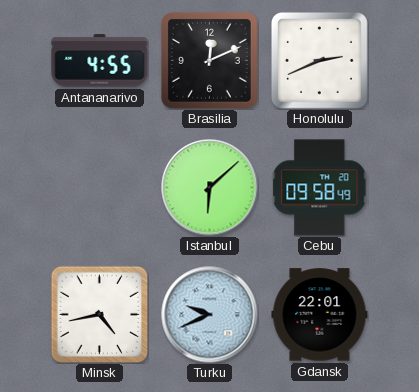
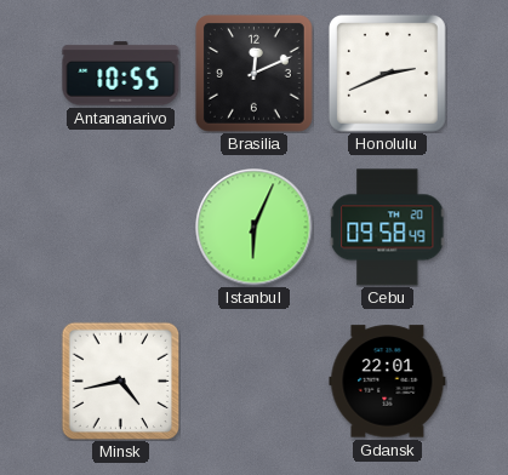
Antananarivo: 4:55 -> 10:55
Istanbul: 6:08 -> 6:04
Turku: 9:41 -> none
